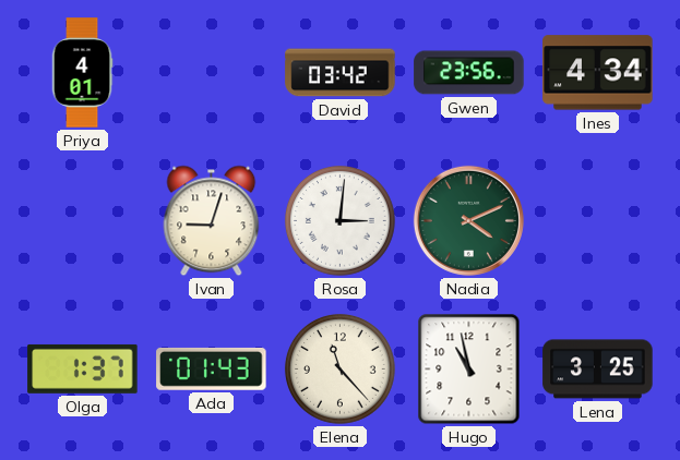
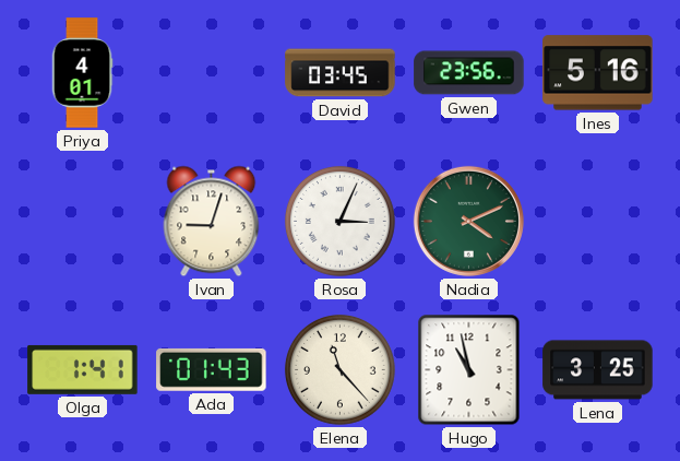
David: 03:42 -> 03:45
Ines: 4:34 -> 5:16
Rosa: 3:01 -> 3:04
Olga: 1:37 -> 1:41
